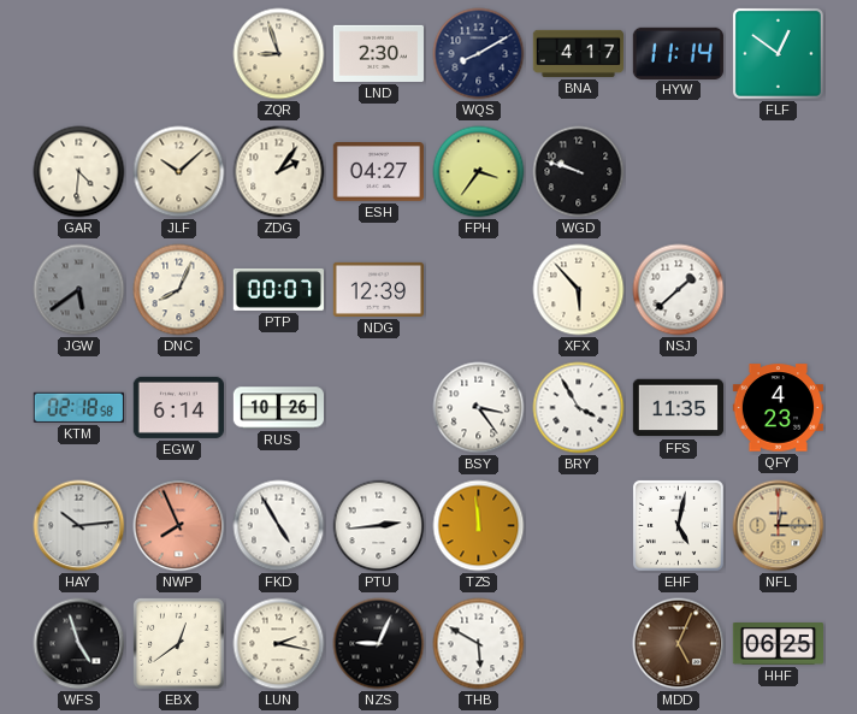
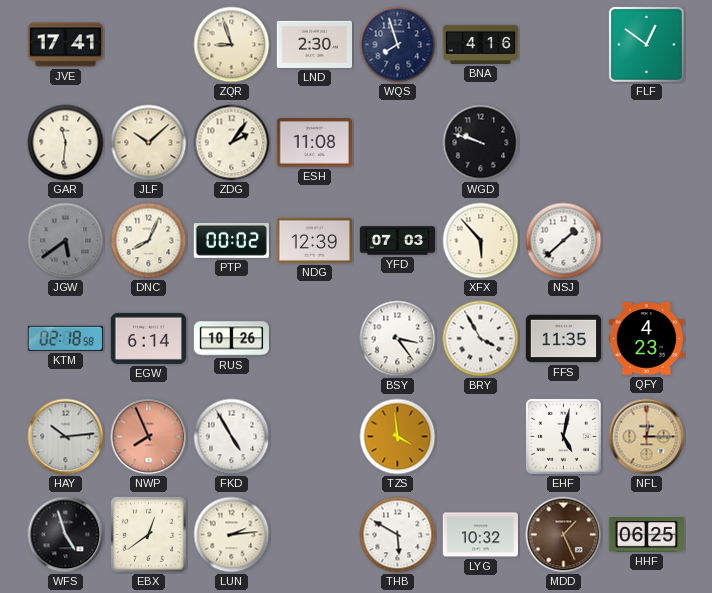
JVE: none -> 17:41
WQS: 8:10 -> 7:57
BNA: 4:17 -> 4:16
HYW: 11:14 -> none
GAR: 4:31 -> 11:31
ESH: 04:27 -> 11:08
FPH: 3:36 -> none
PTP: 00:07 -> 00:02
YFD: none -> 07:03
PTU: 2:44 -> none
TZS: 11:59 -> 3:59
LUN: 2:17 -> 2:14
NZS: 9:04 -> none
LYG: none -> 10:32
MDD: 5:04 -> 1:26
